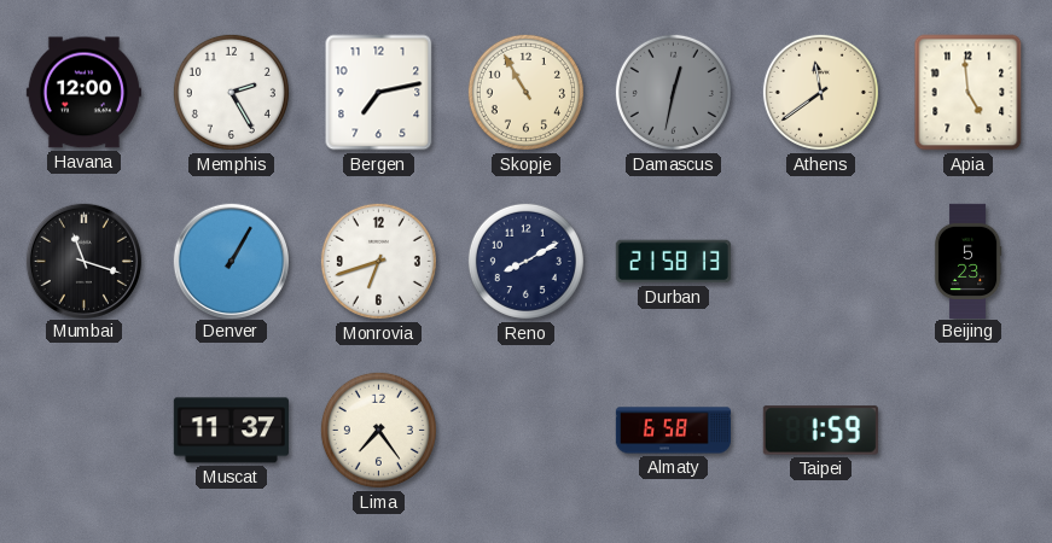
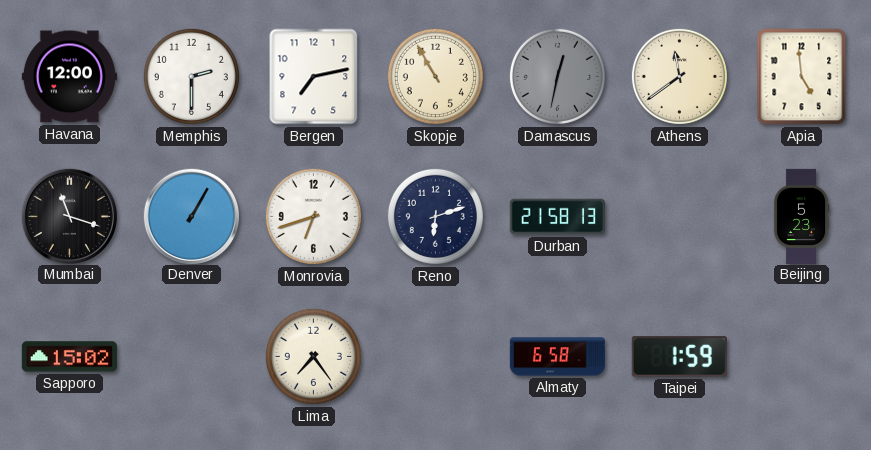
Memphis: 2:25 -> 2:30
Reno: 8:10 -> 6:12
Sapporo: none -> 15:02
Muscat: 11:37 -> none
